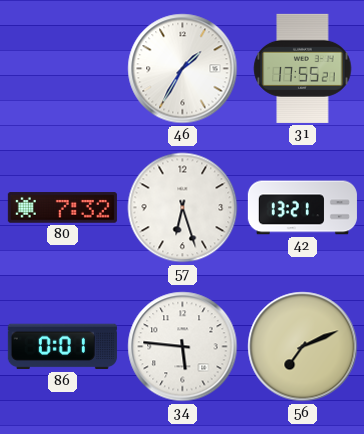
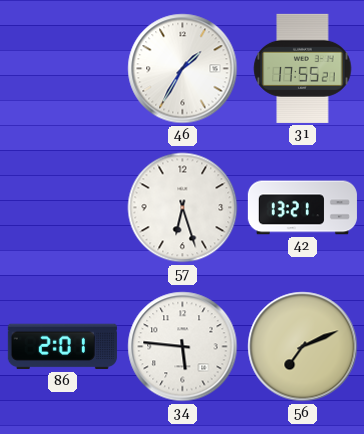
80: 7:32 -> none
86: 0:01 -> 2:01
